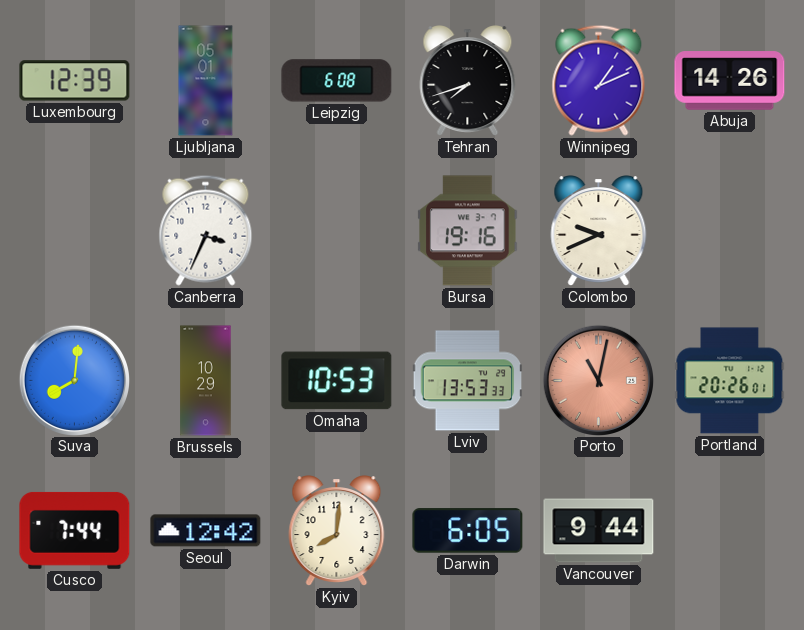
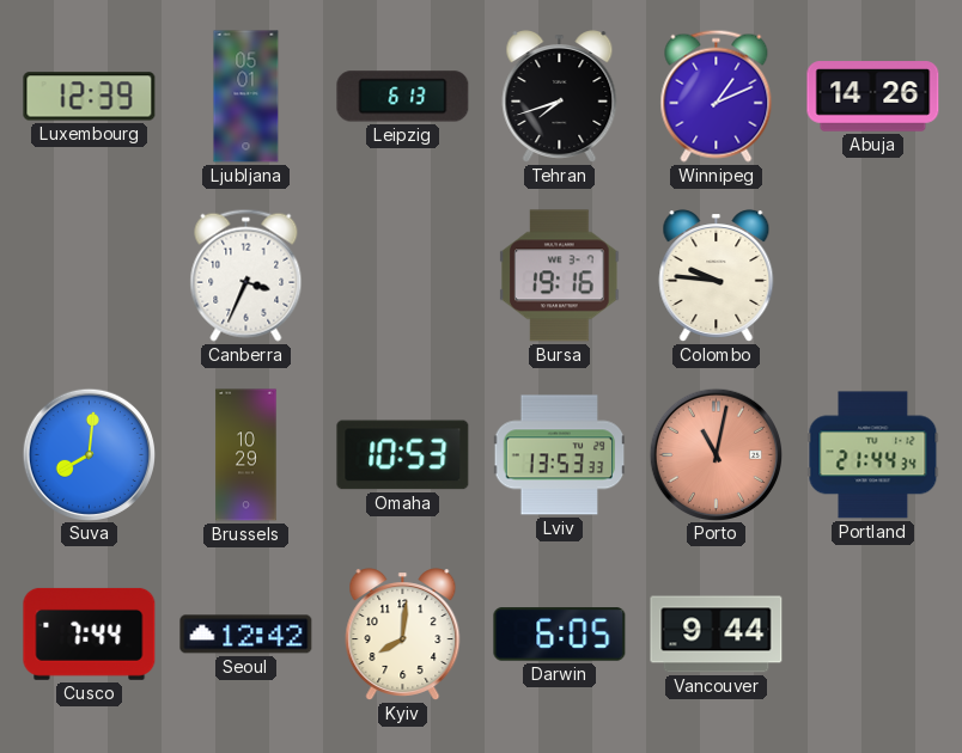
Leipzig: 6:08 -> 6:13
Colombo: 9:41 -> 9:46
Portland: 20:26 -> 21:44
